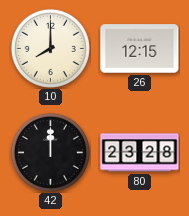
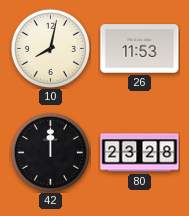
10: 8:00 -> 8:02
26: 12:15 -> 11:53
